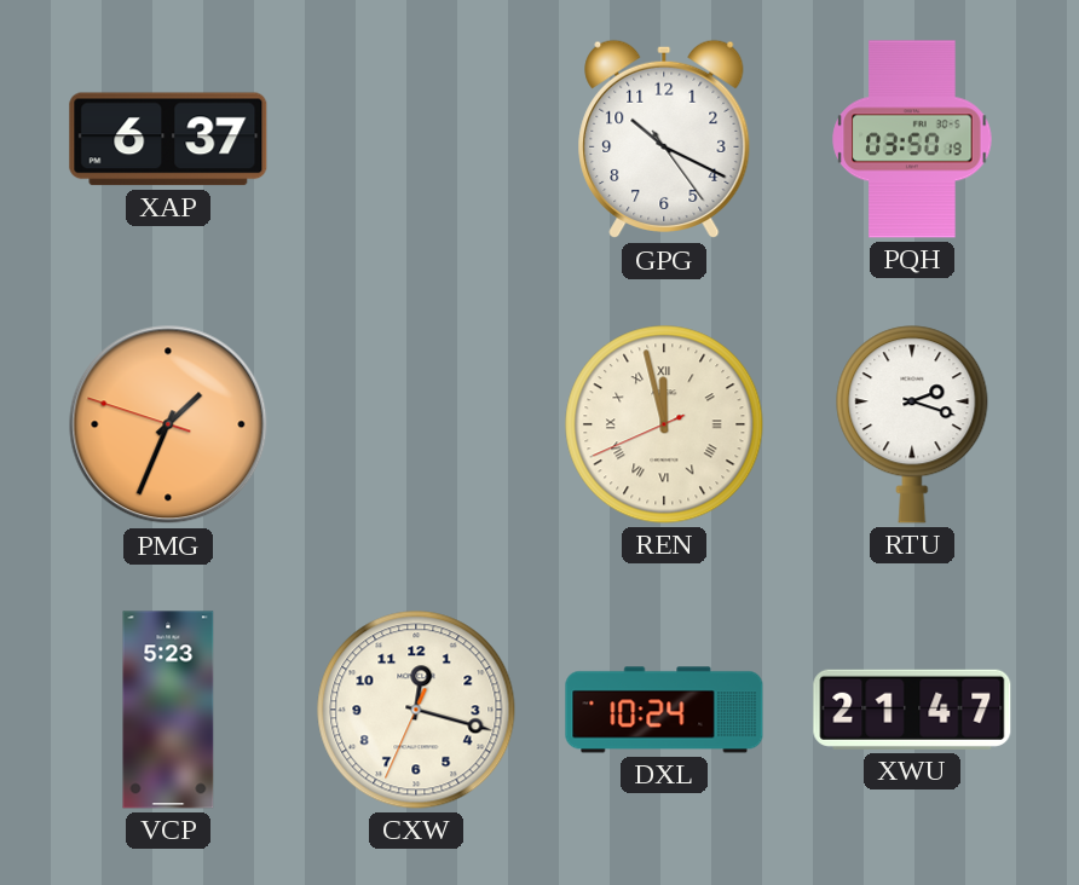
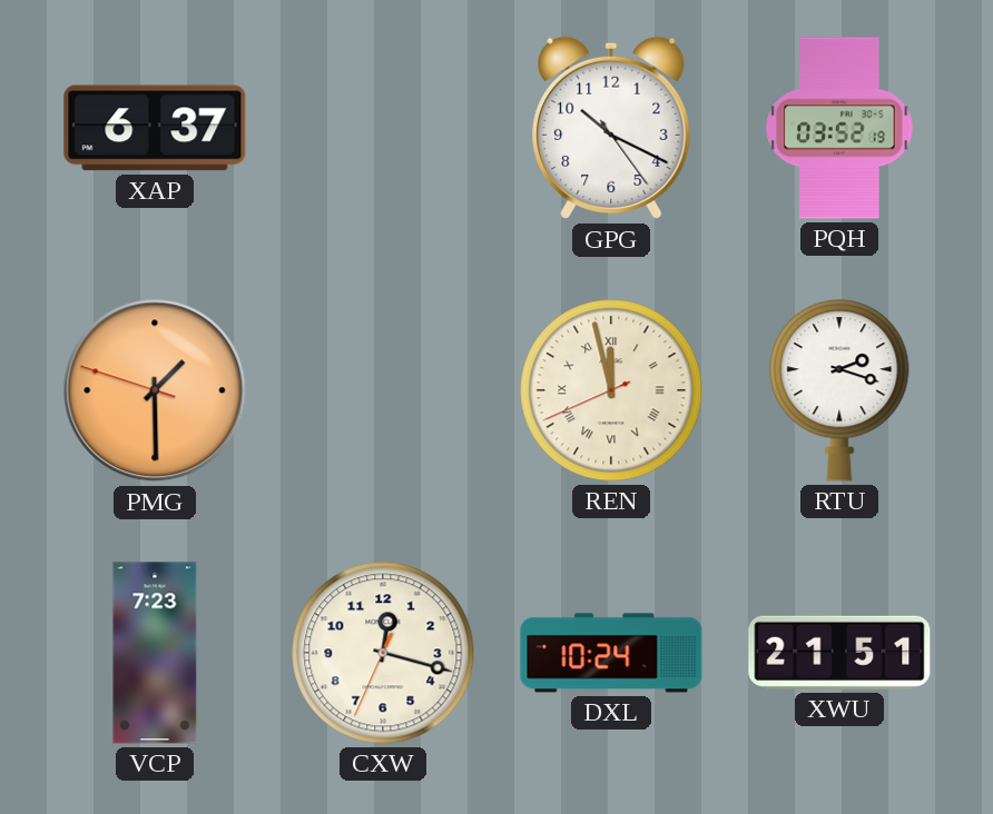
PQH: 03:50 -> 03:52
PMG: 1:33 -> 1:29
VCP: 5:23 -> 7:23
XWU: 21:47 -> 21:51
